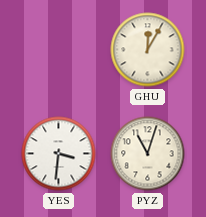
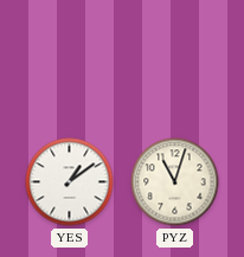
GHU: 12:05 -> none
YES: 3:31 -> 1:09
